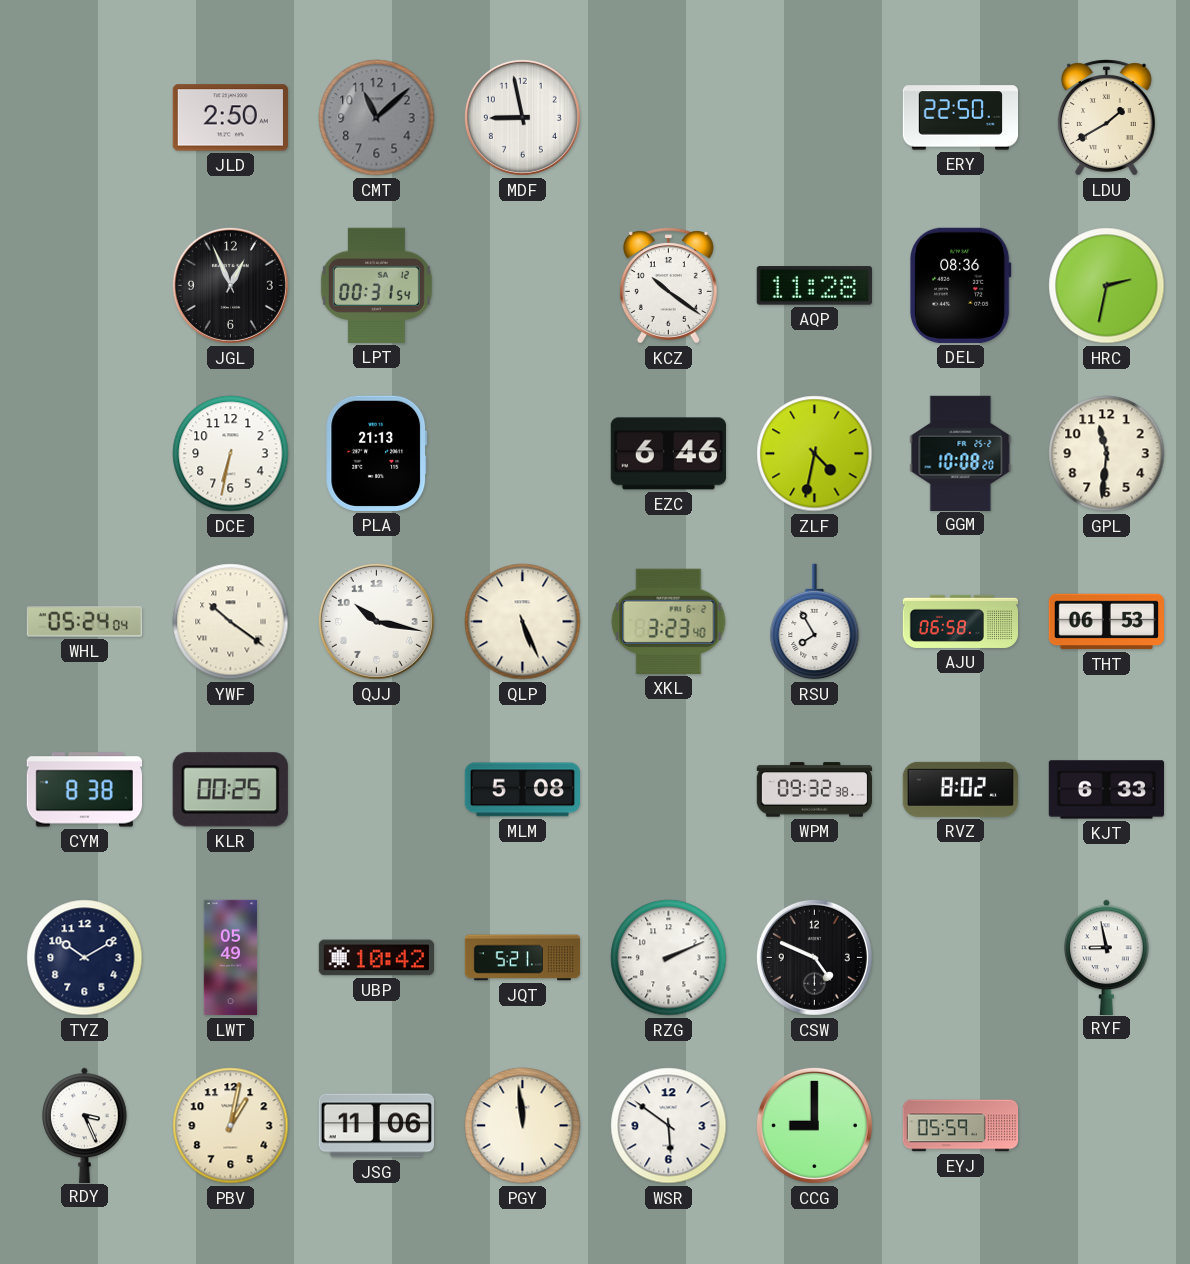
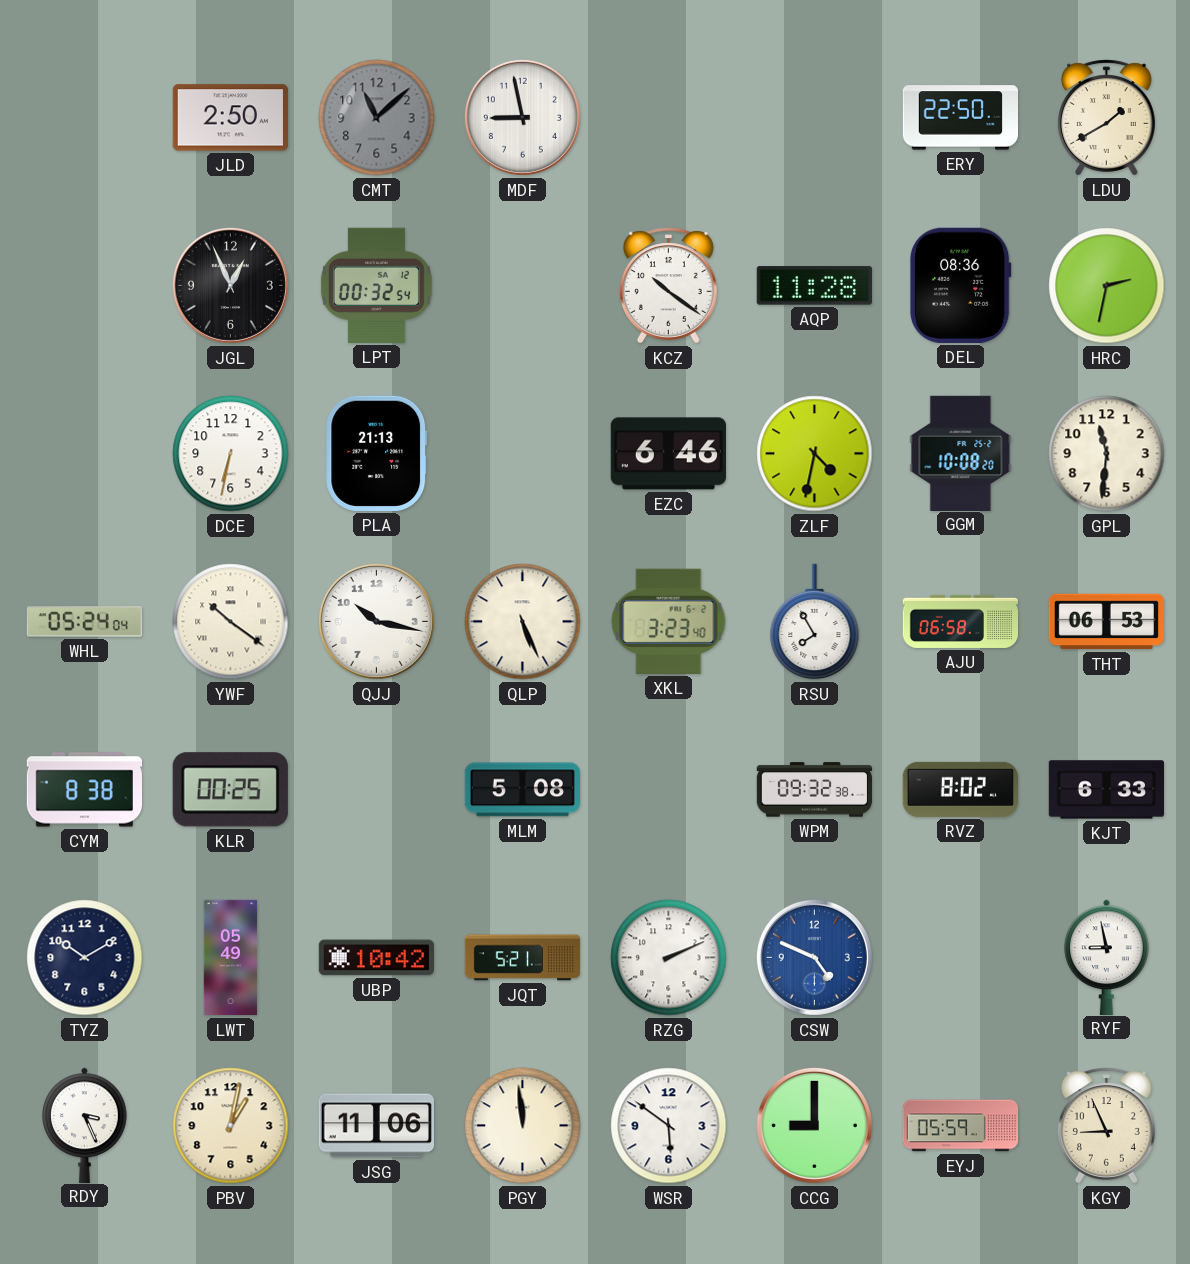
LPT: 00:31 -> 00:32
CSW dial: black -> blue
KGY: none -> 8:56
